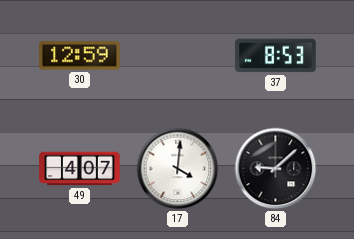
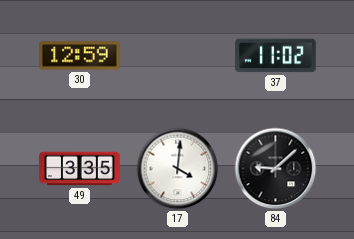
37: 8:53 -> 11:02
49: 4:07 -> 3:35
